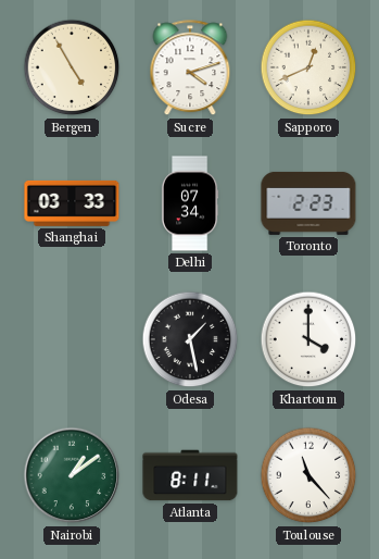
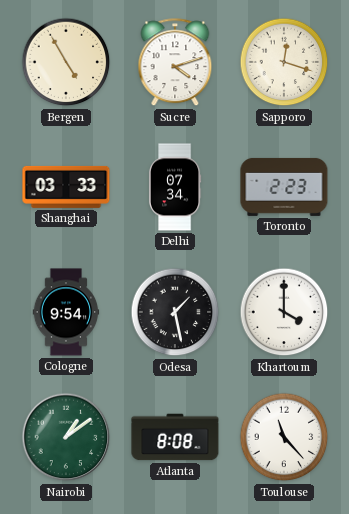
Sapporo: 12:41 -> 12:18
Cologne: none -> 9:54
Atlanta: 8:11 -> 8:08
